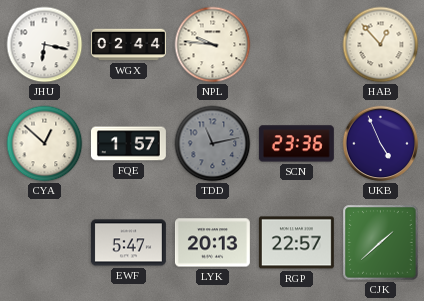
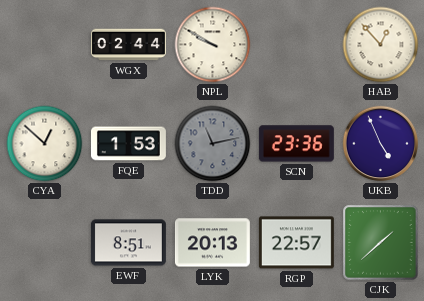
JHU: 6:17 -> none
NPL: 9:46 -> 9:50
FQE: 1:57 -> 1:53
EWF: 5:47 -> 8:51
